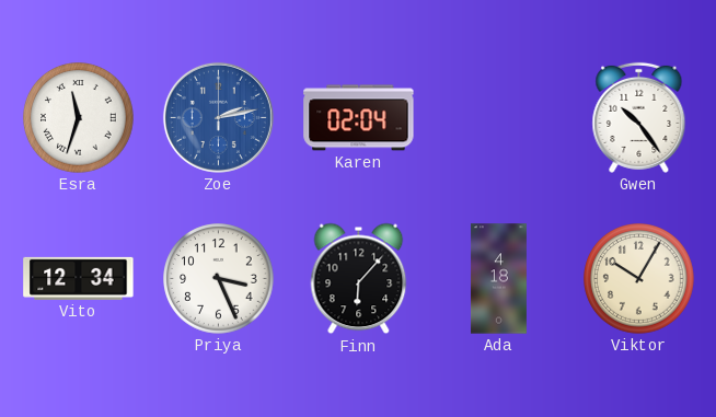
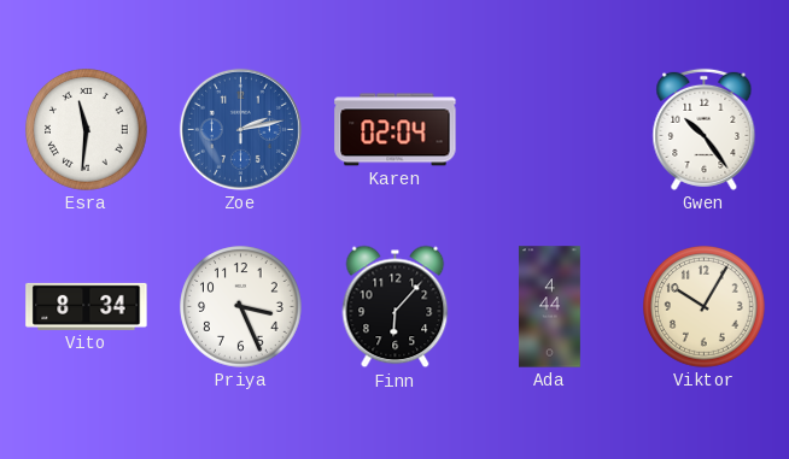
Esra: 11:33 -> 11:31
Vito: 12:34 -> 8:34
Ada: 4:18 -> 4:44
